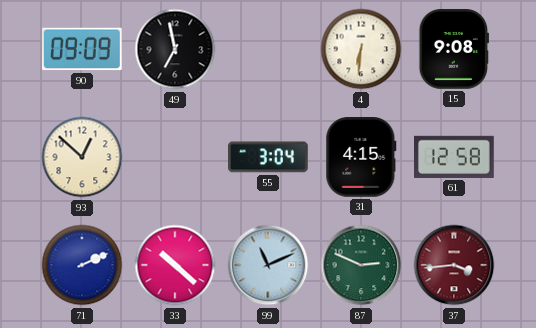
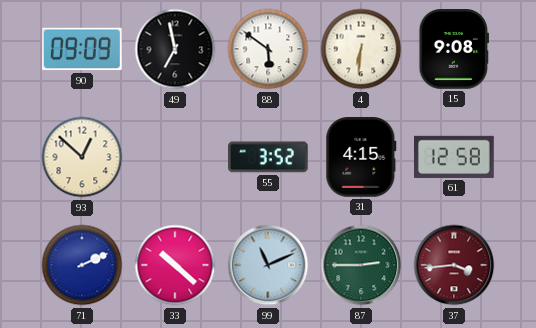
88: none -> 5:51
55: 3:04 -> 3:52
87: 2:49 -> 2:45
